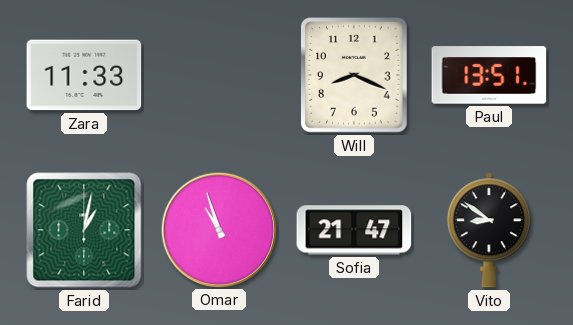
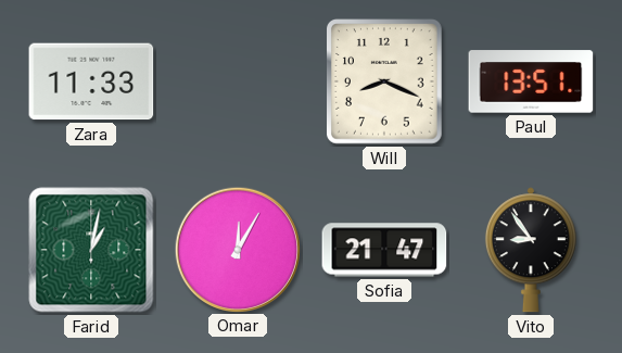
Omar: 10:57 -> 12:05
Vito: 8:51 -> 8:54
